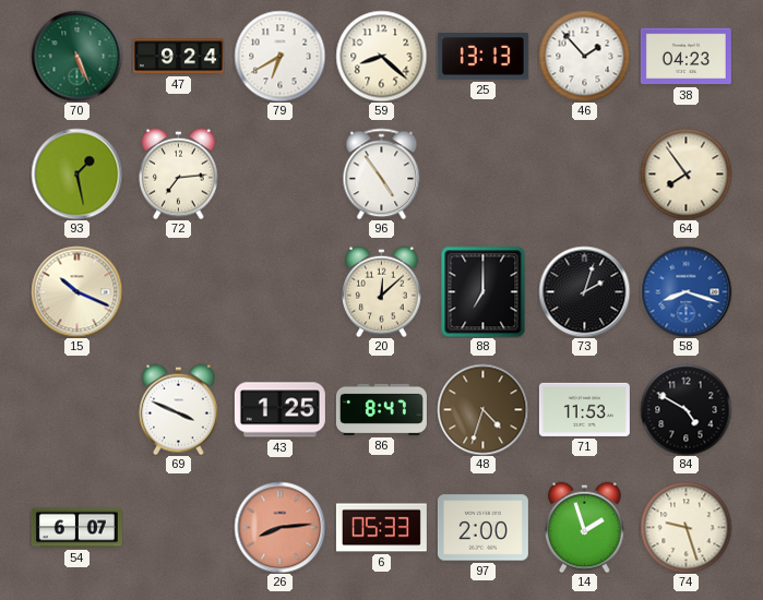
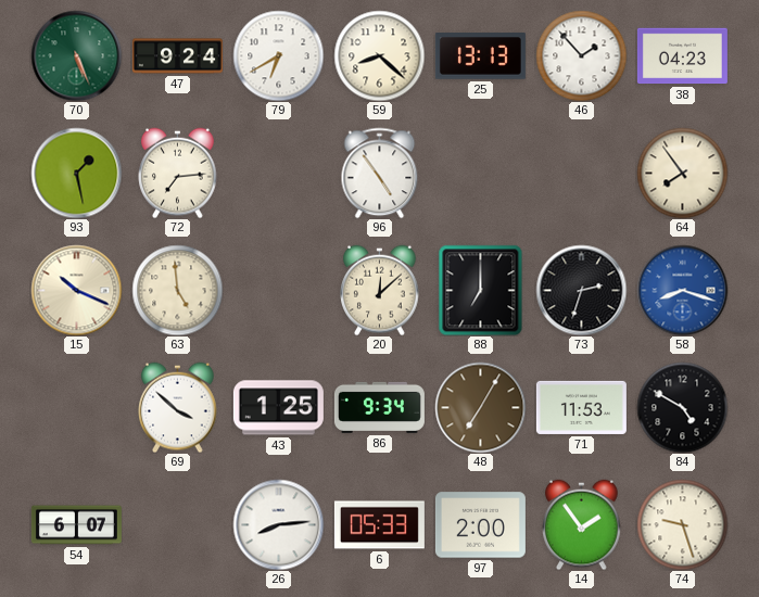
63: none -> 4:59
73: 2:03 -> 2:33
69: 3:49 -> 3:52
86: 8:47 -> 9:34
48: 4:33 -> 7:05
26 dial: salmon -> white
14: 1:57 -> 1:54
